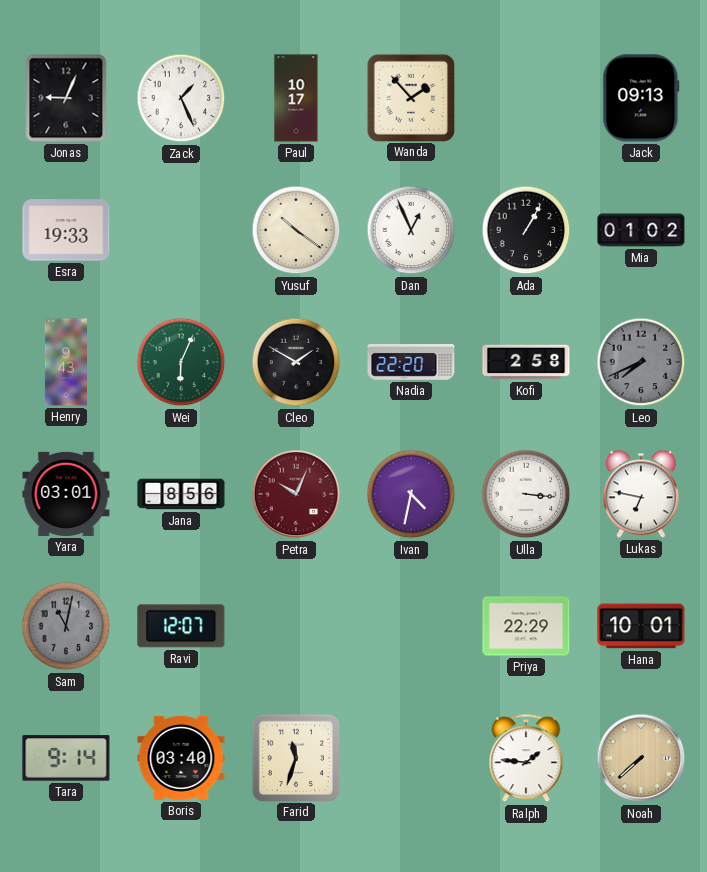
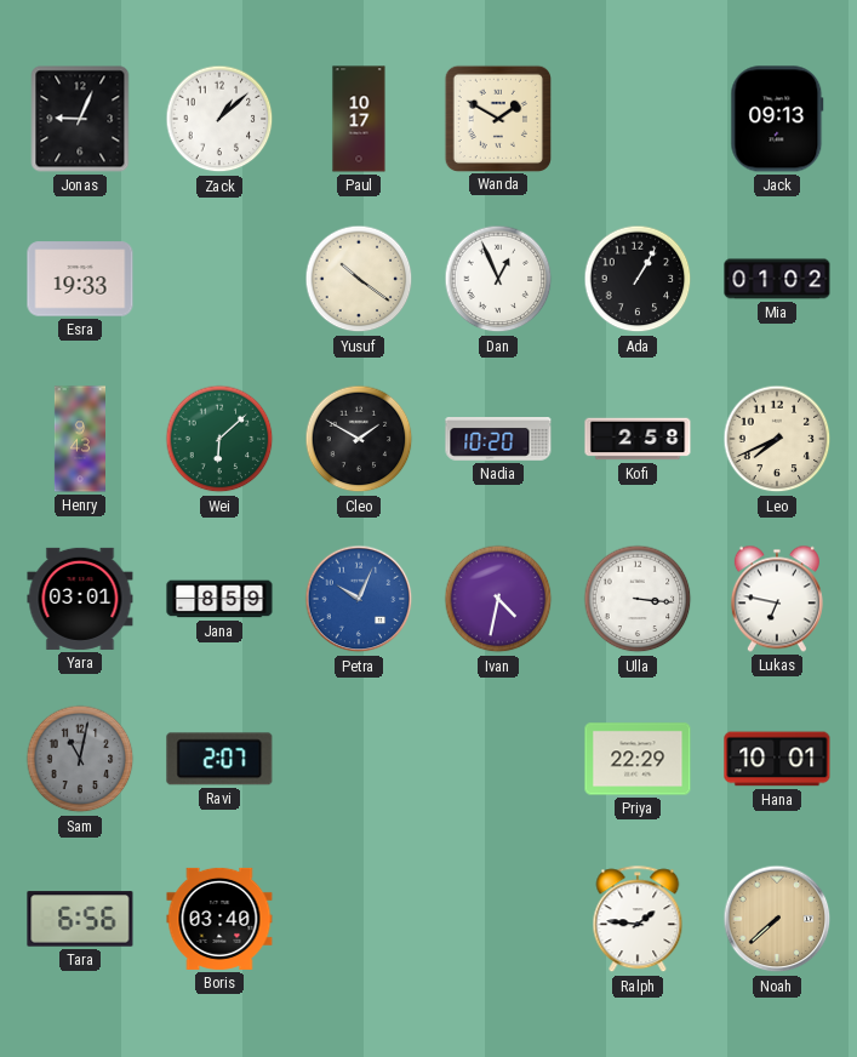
Zack: 1:26 -> 1:08
Wanda: 1:53 -> 1:50
Wei: 6:04 -> 6:08
Nadia: 22:20 -> 10:20
Leo dial: grey -> cream
Jana: 8:56 -> 8:59
Petra dial: burgundy -> blue
Ravi: 12:07 -> 2:07
Tara: 9:14 -> 6:56
Farid: 11:33 -> none
